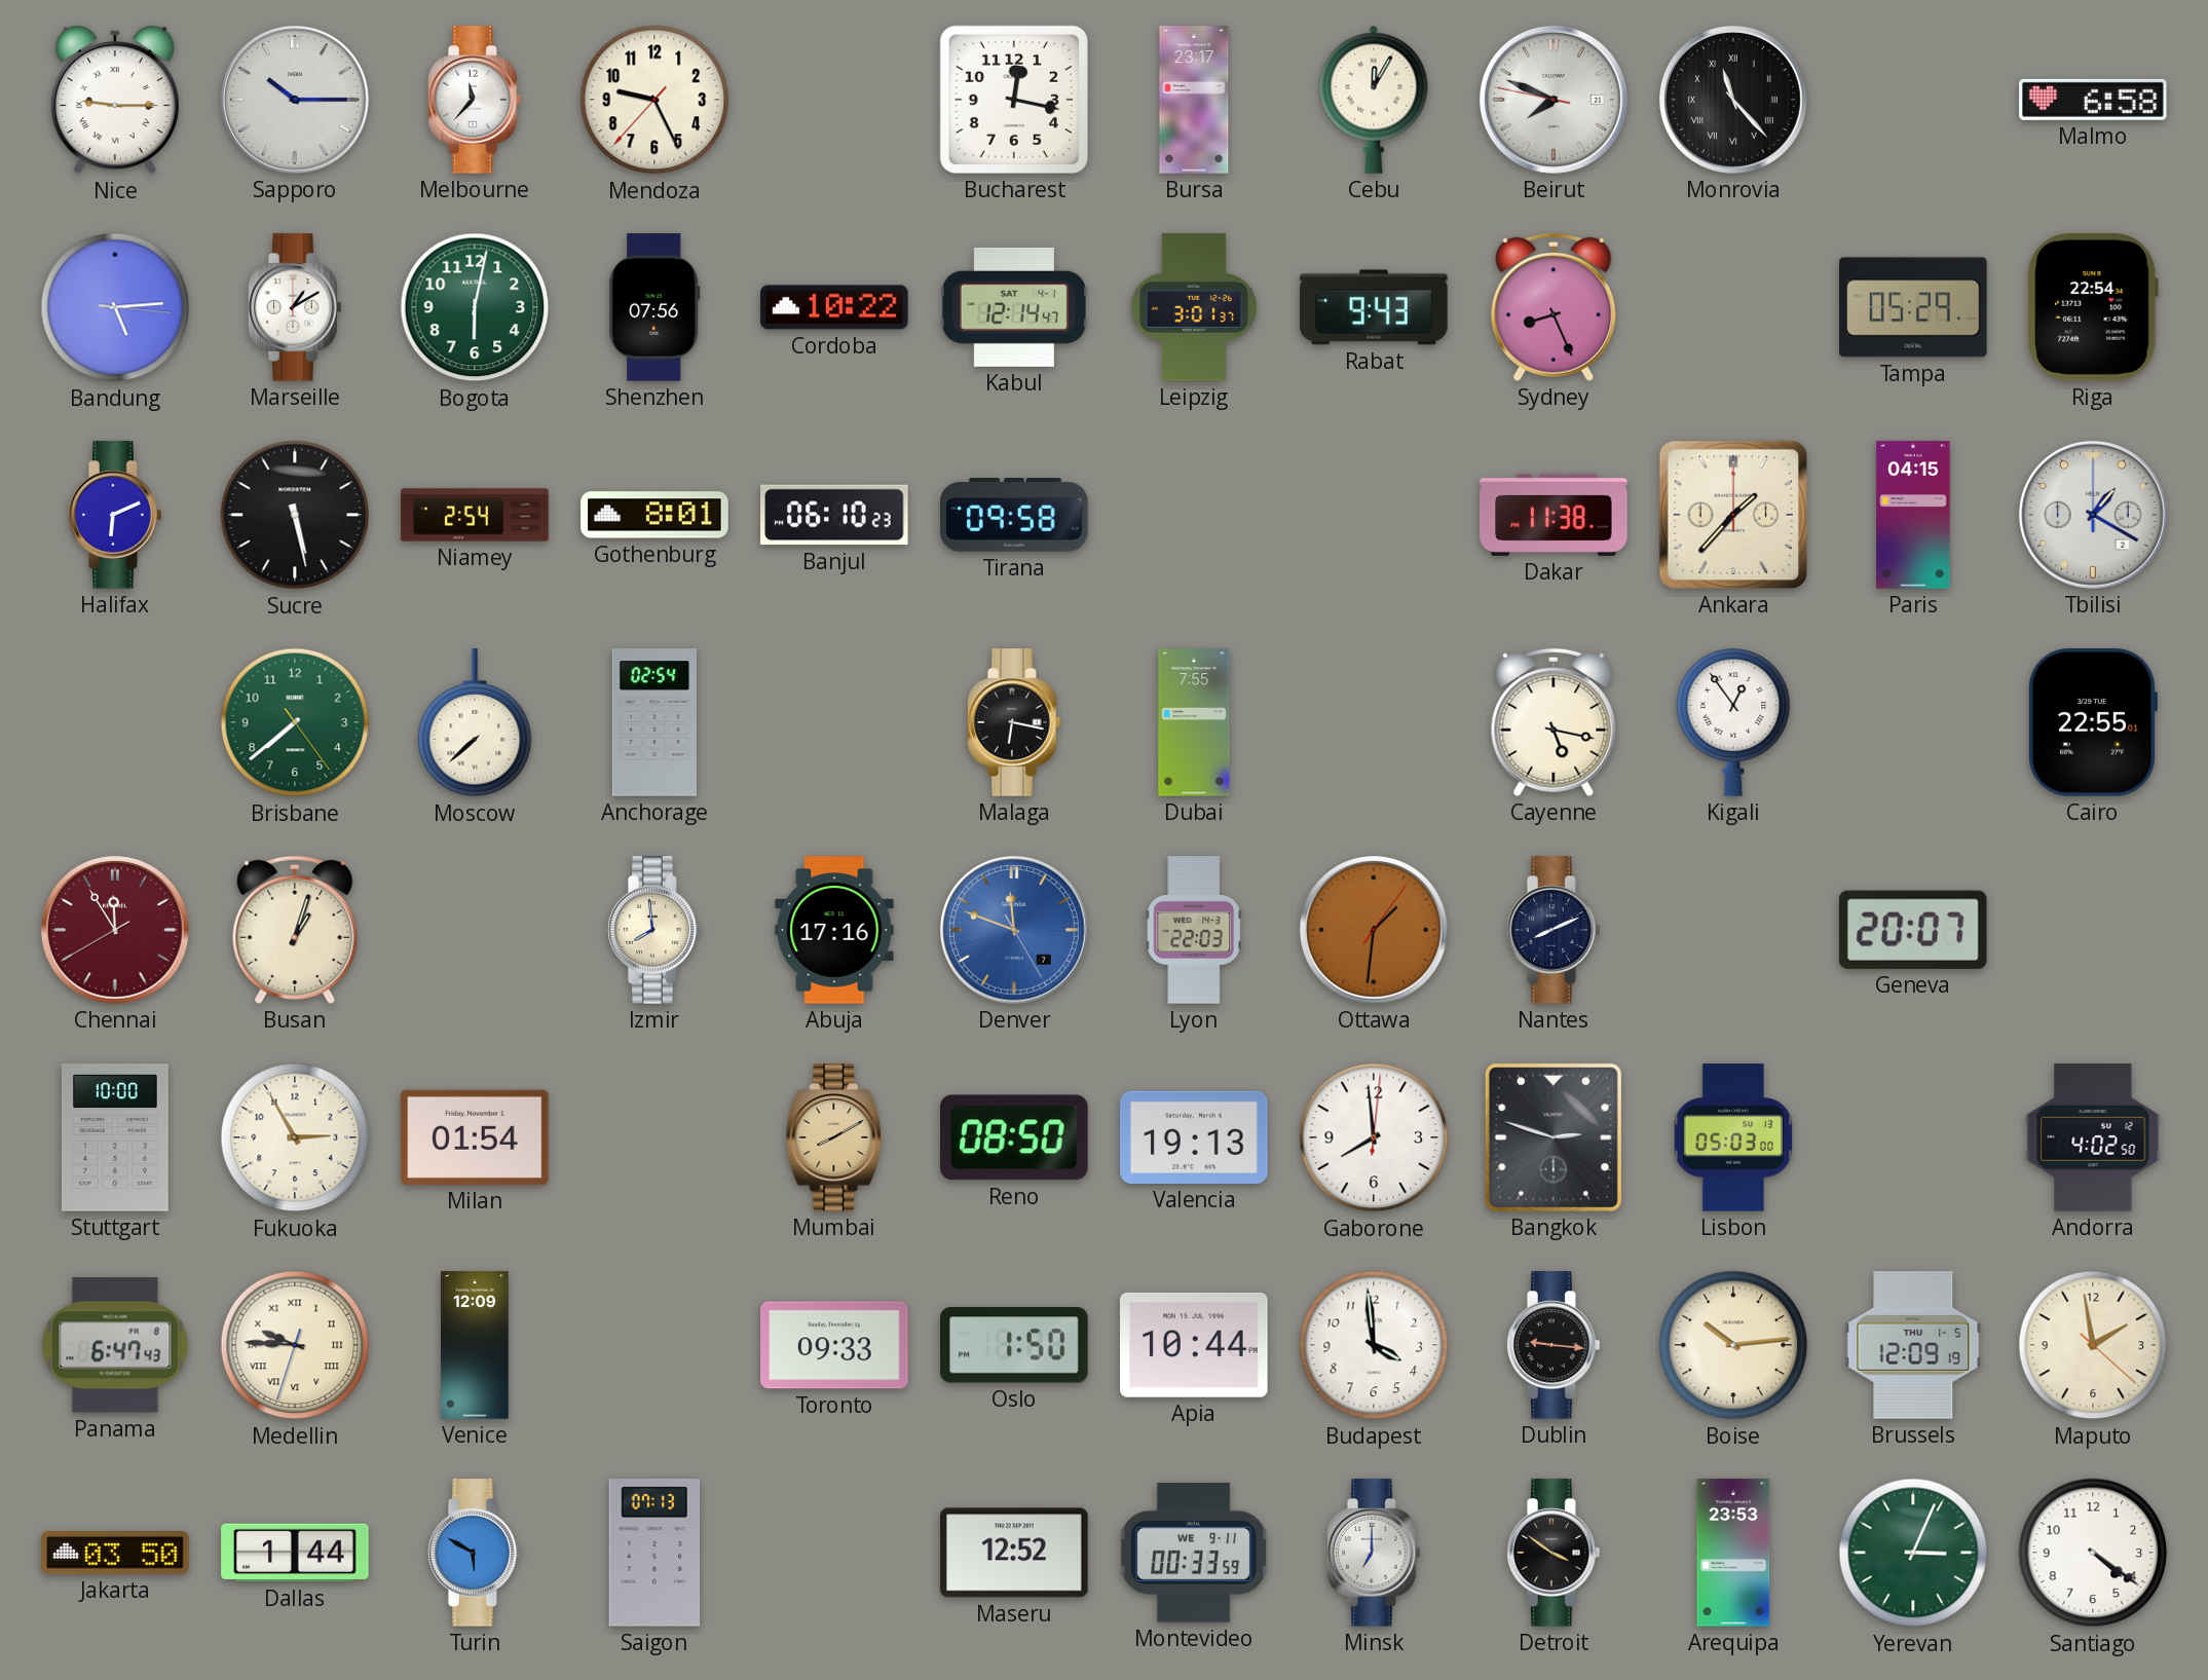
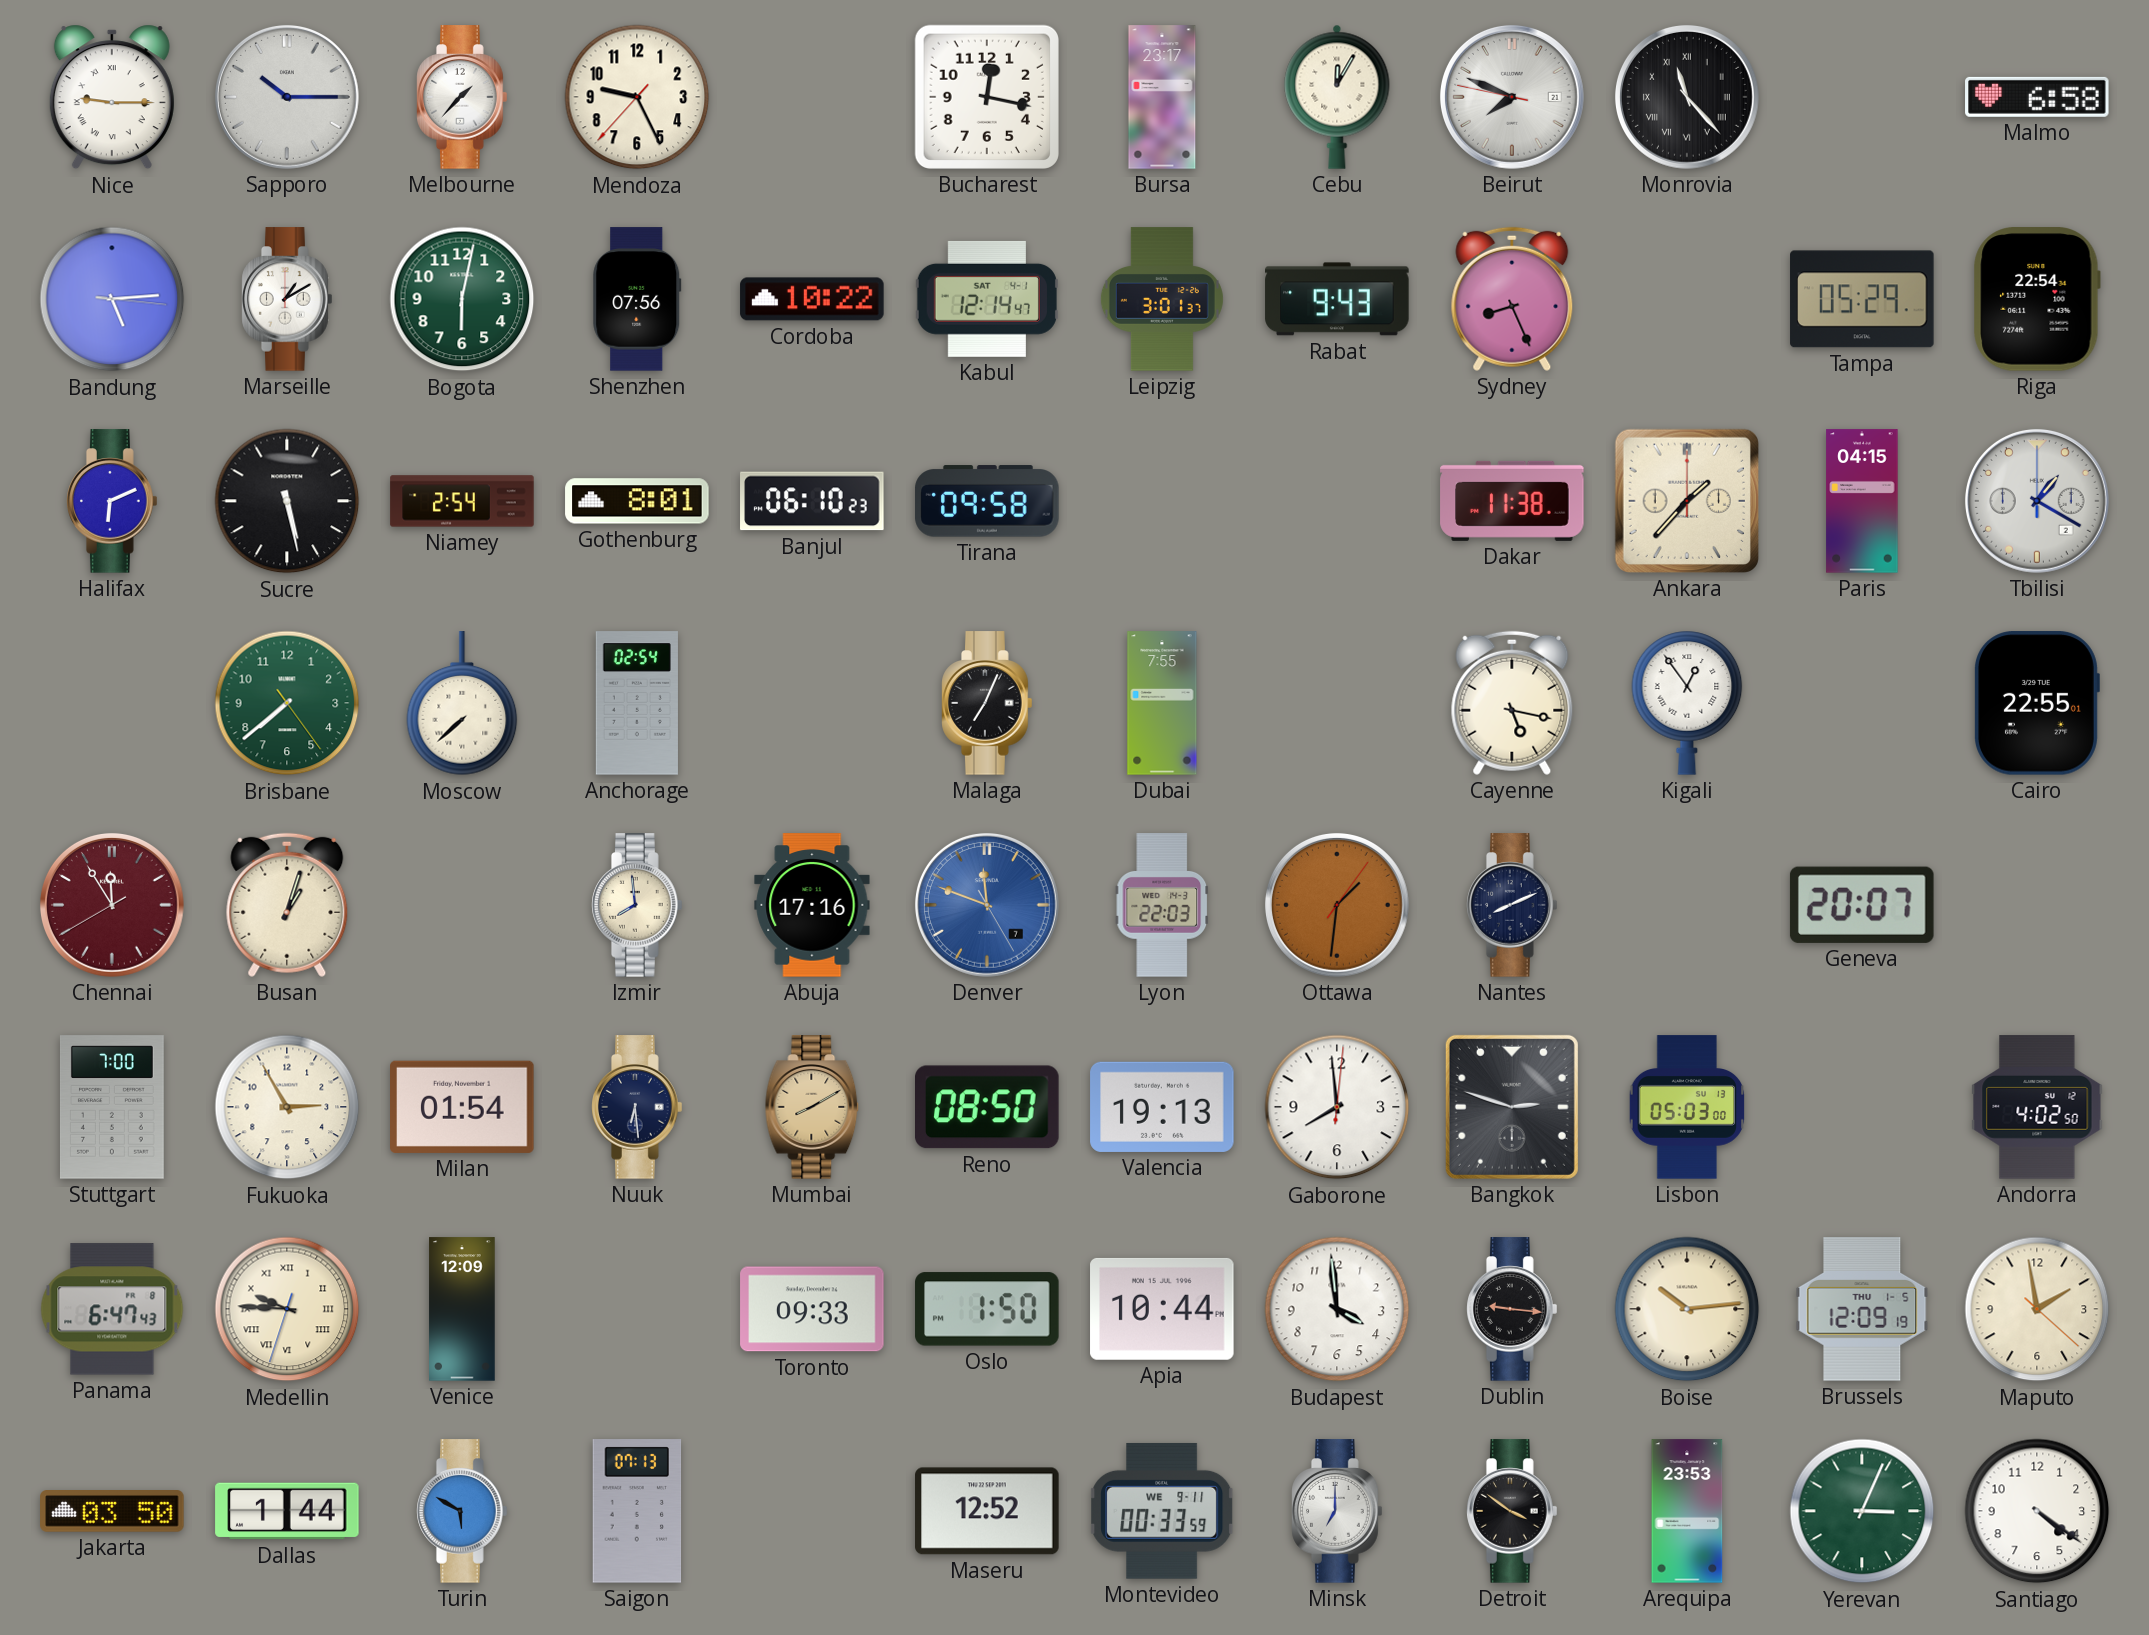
Melbourne: 11:37 -> 1:37
Malaga: 6:17 -> 7:04
Stuttgart: 10:00 -> 7:00
Nuuk: none -> 6:29
